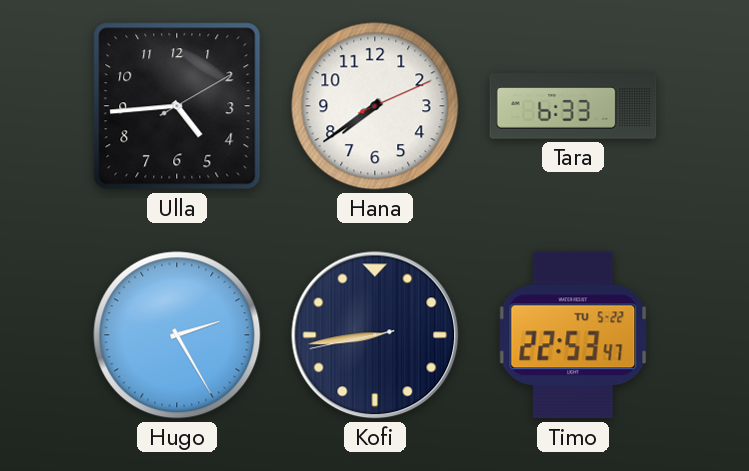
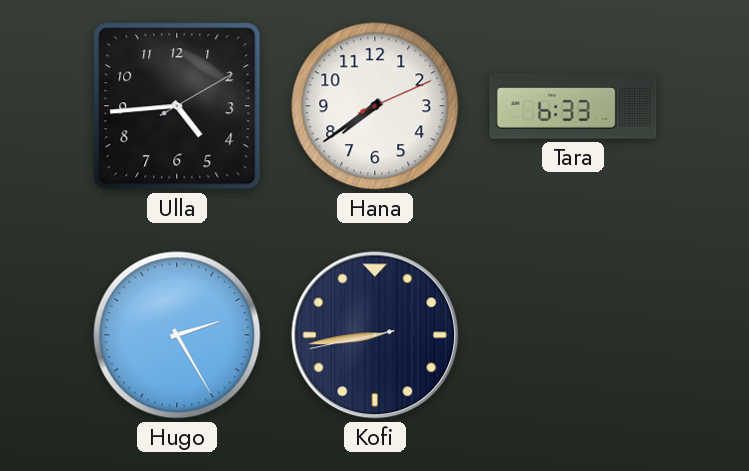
Timo: 22:53 -> none
